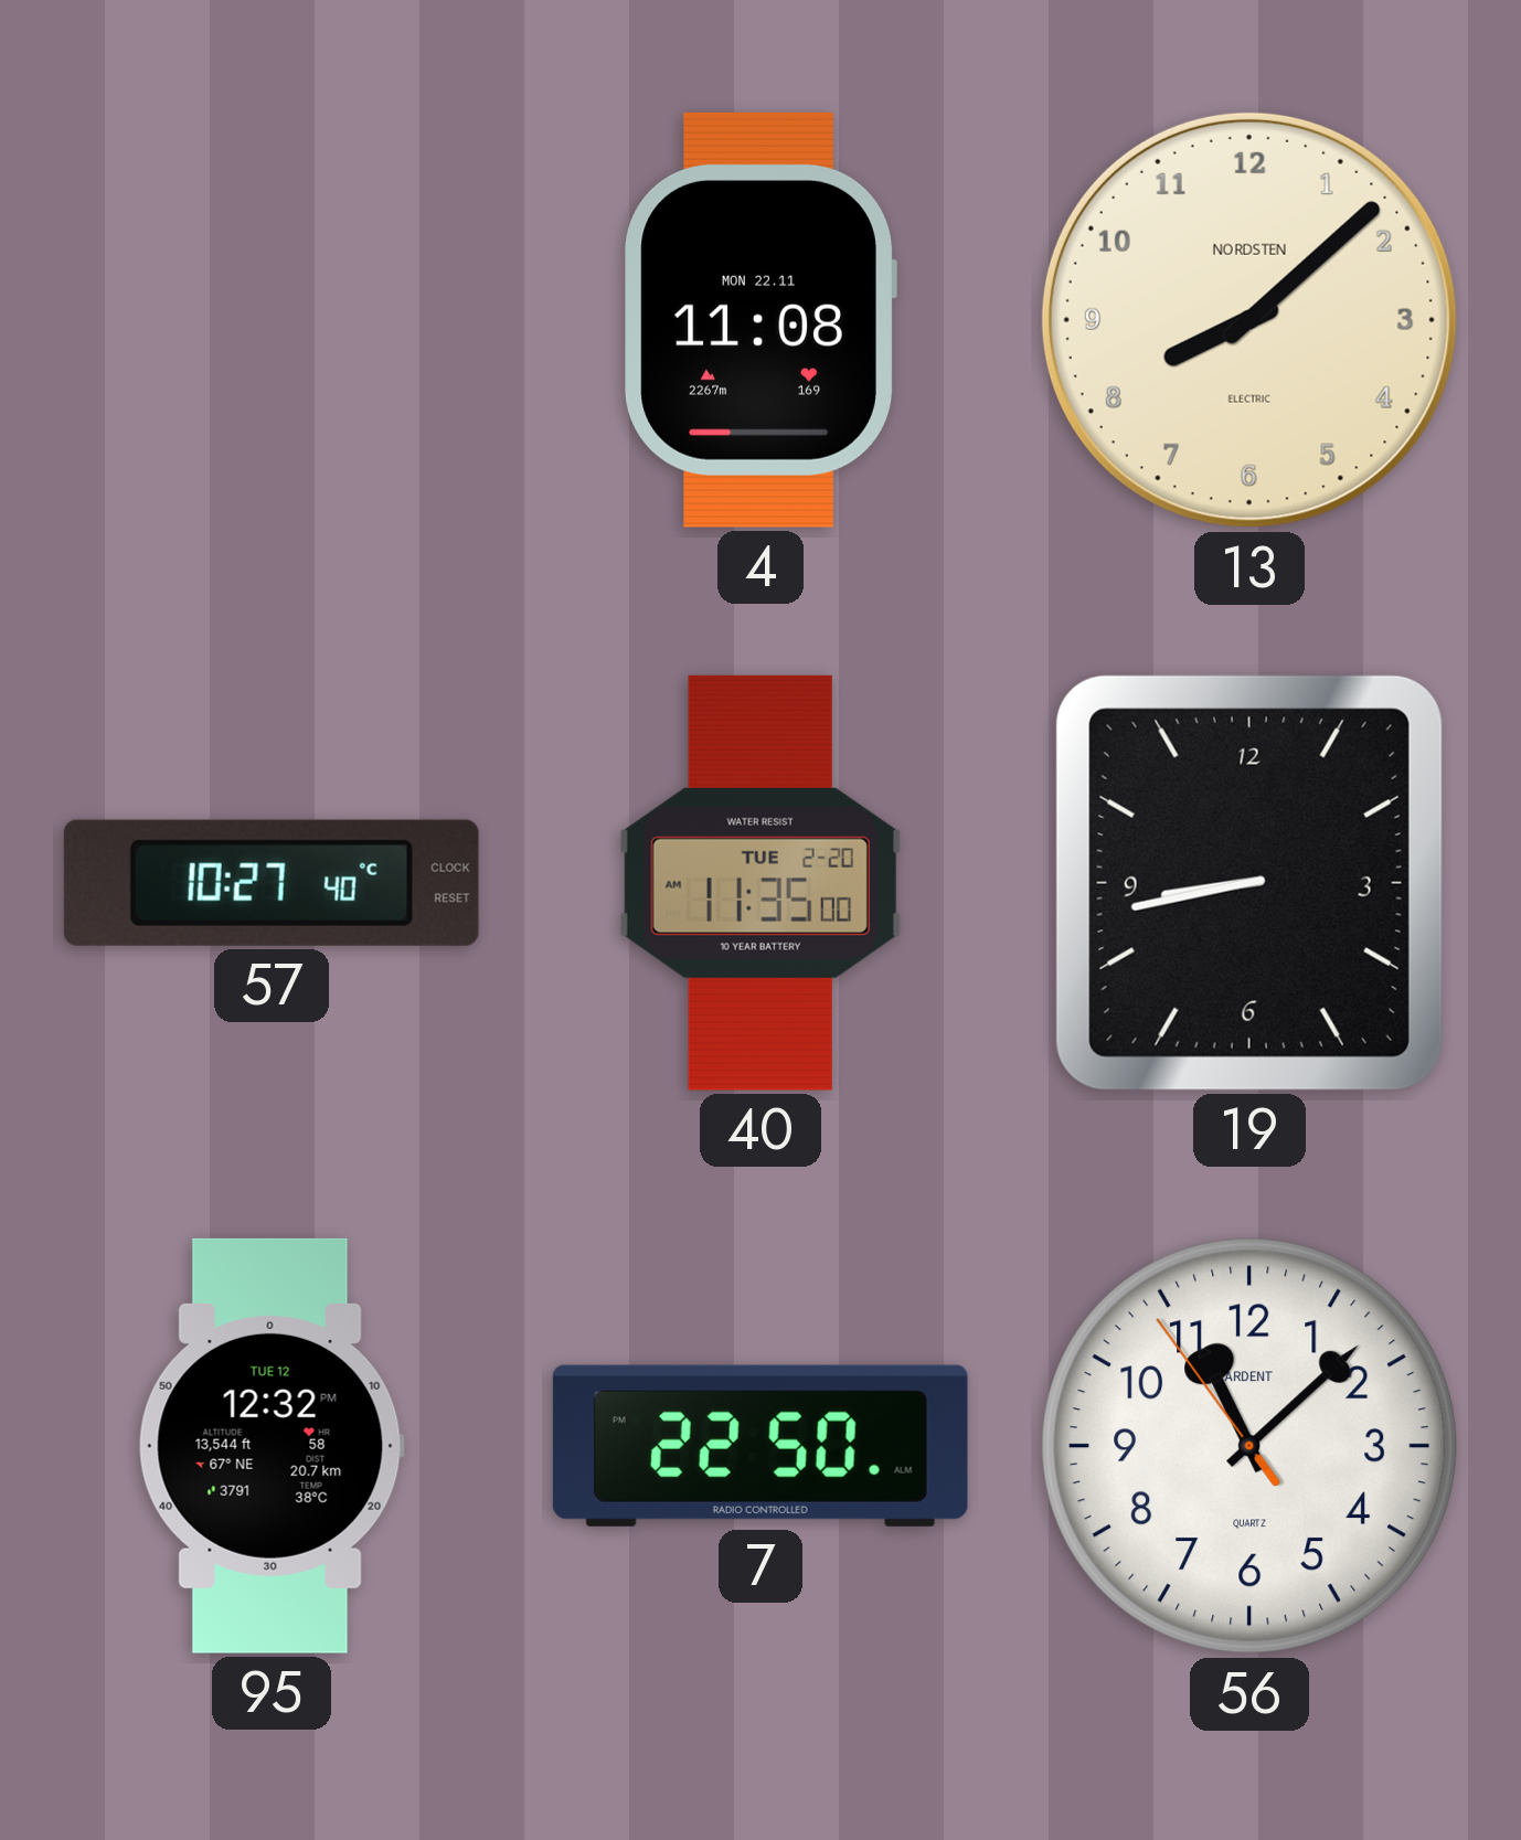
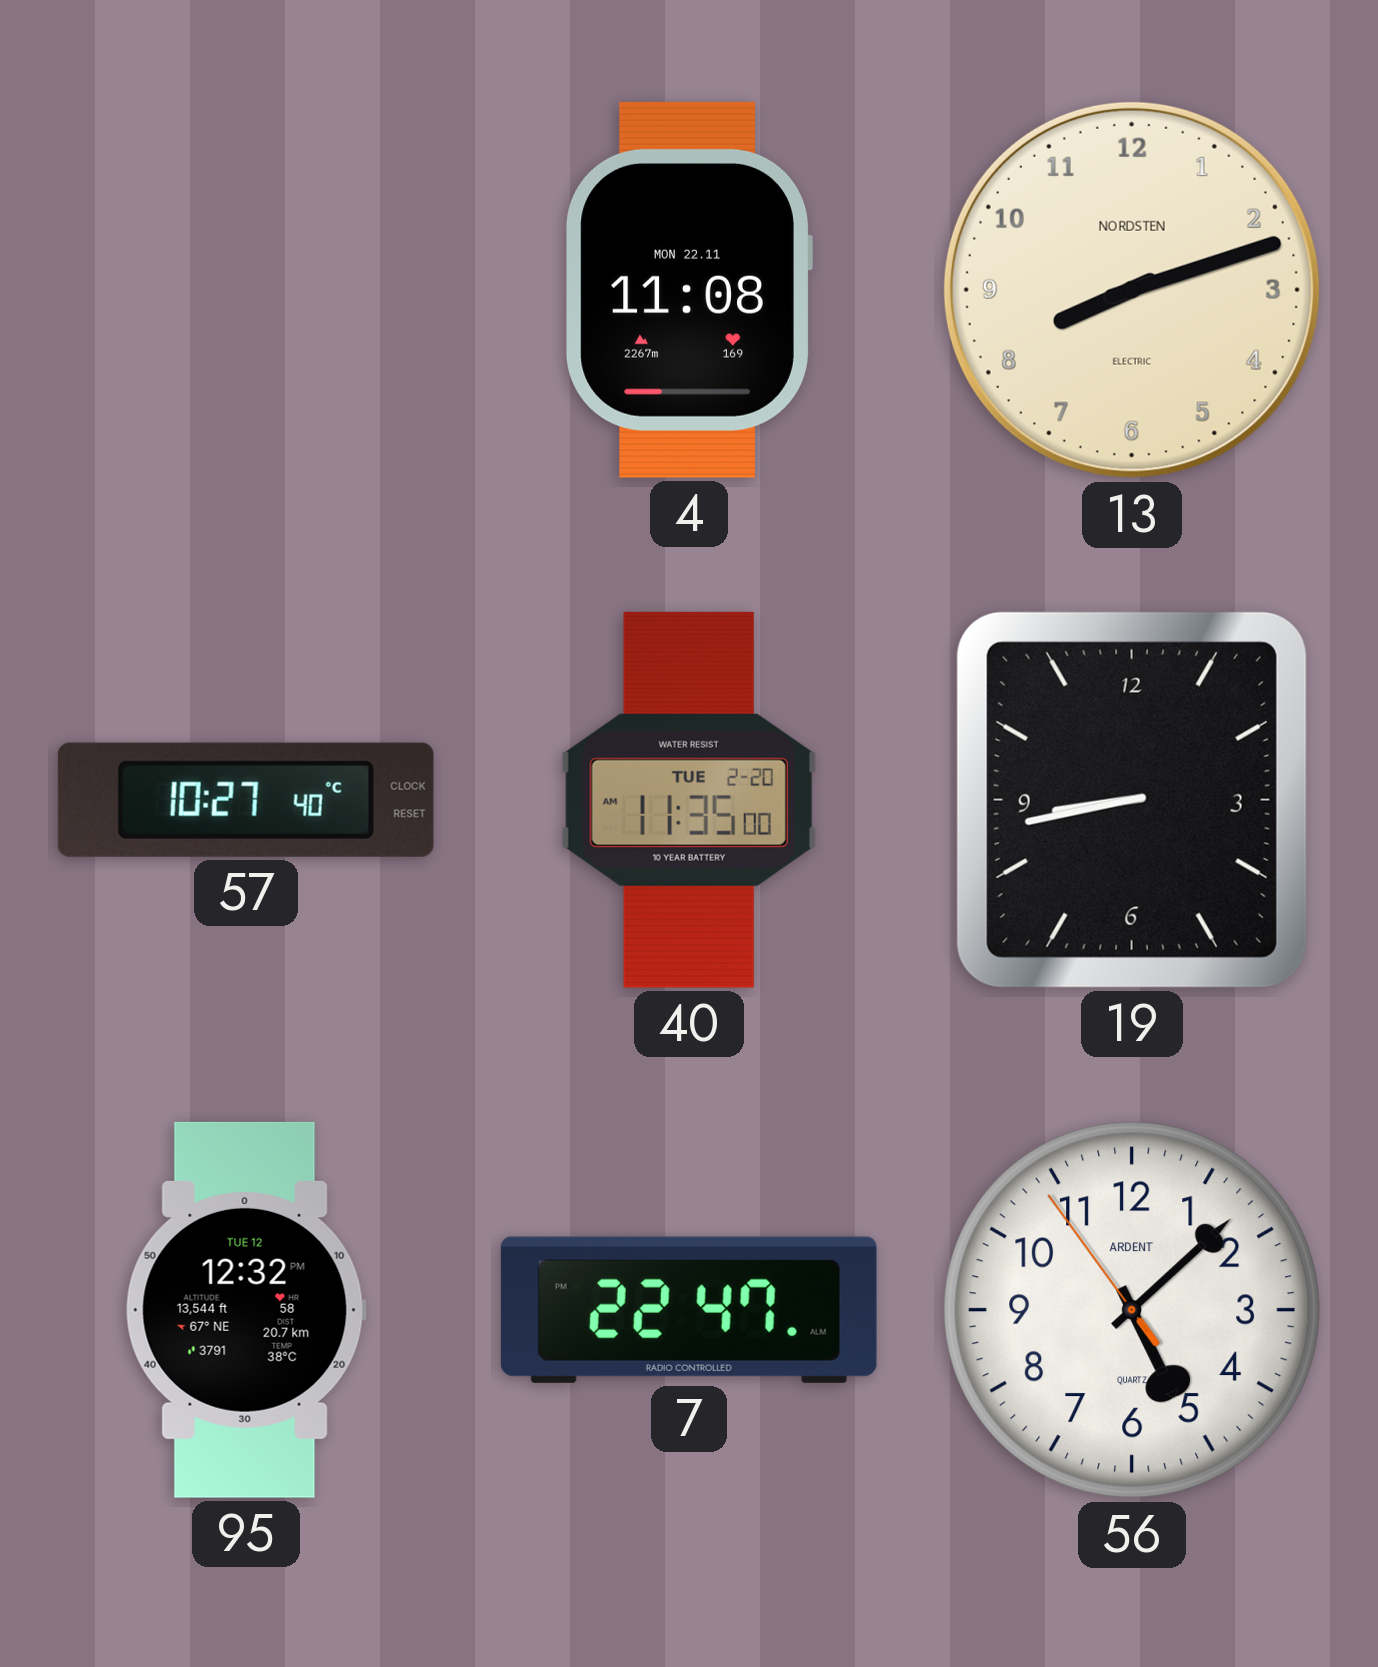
13: 8:08 -> 8:12
7: 22:50 -> 22:47
56: 11:07 -> 5:07
